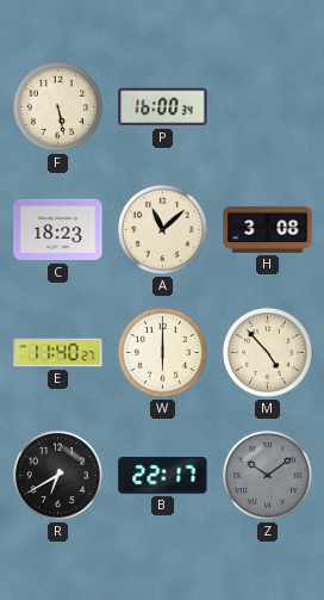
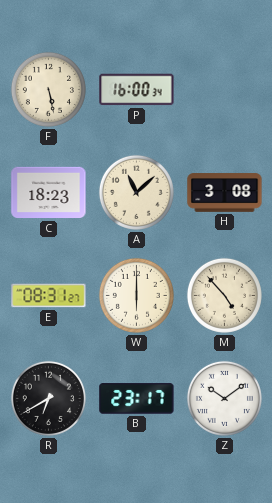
E: 11:40 -> 08:31
B: 22:17 -> 23:17
Z dial: grey -> white
